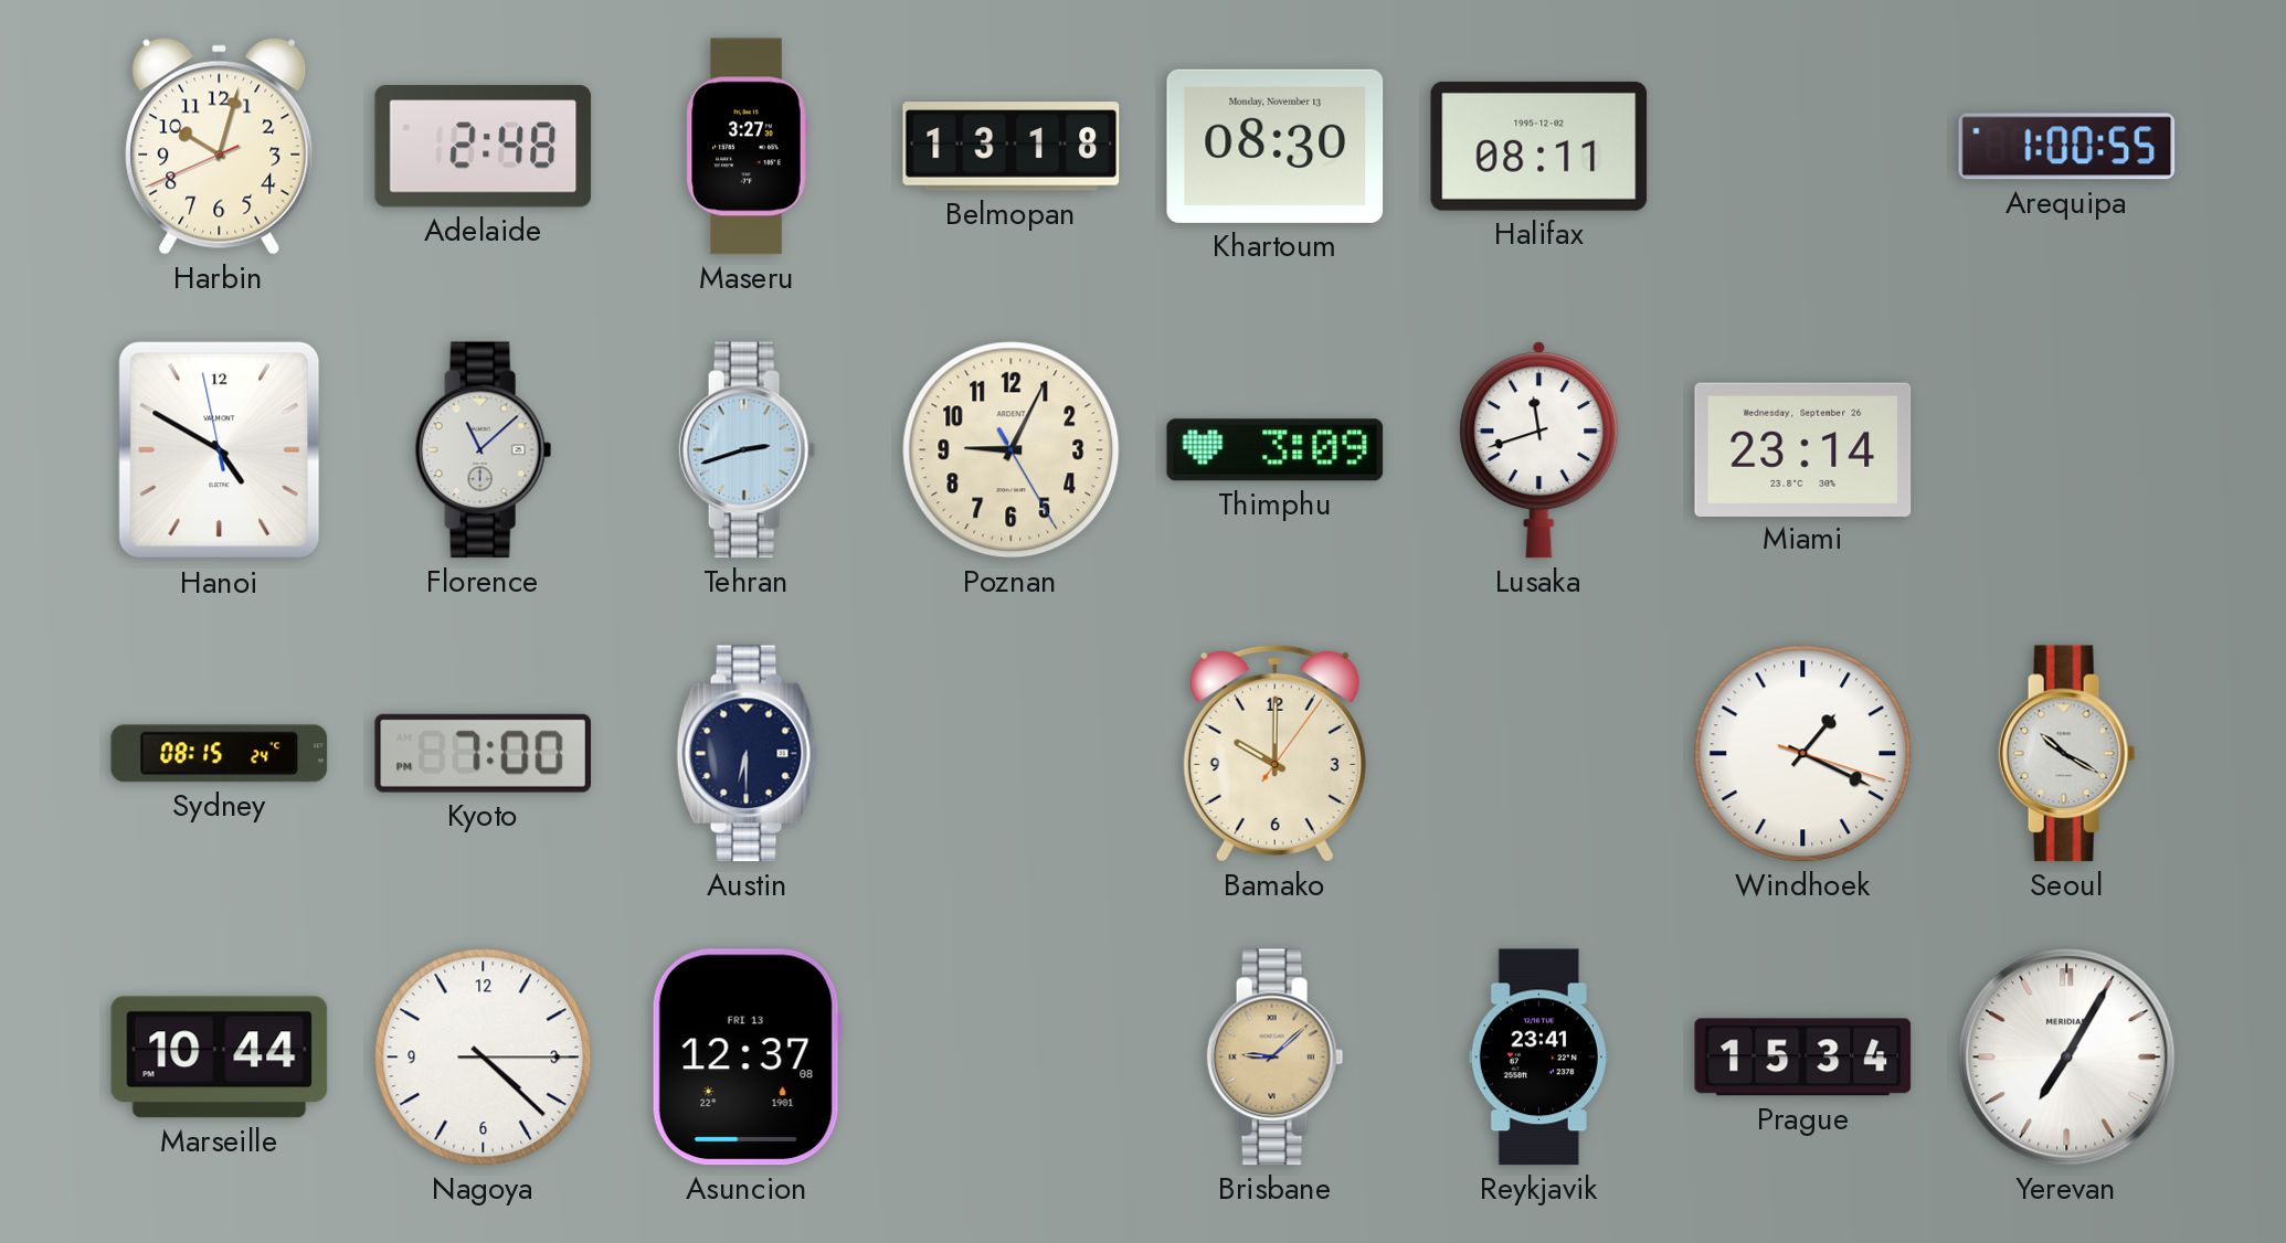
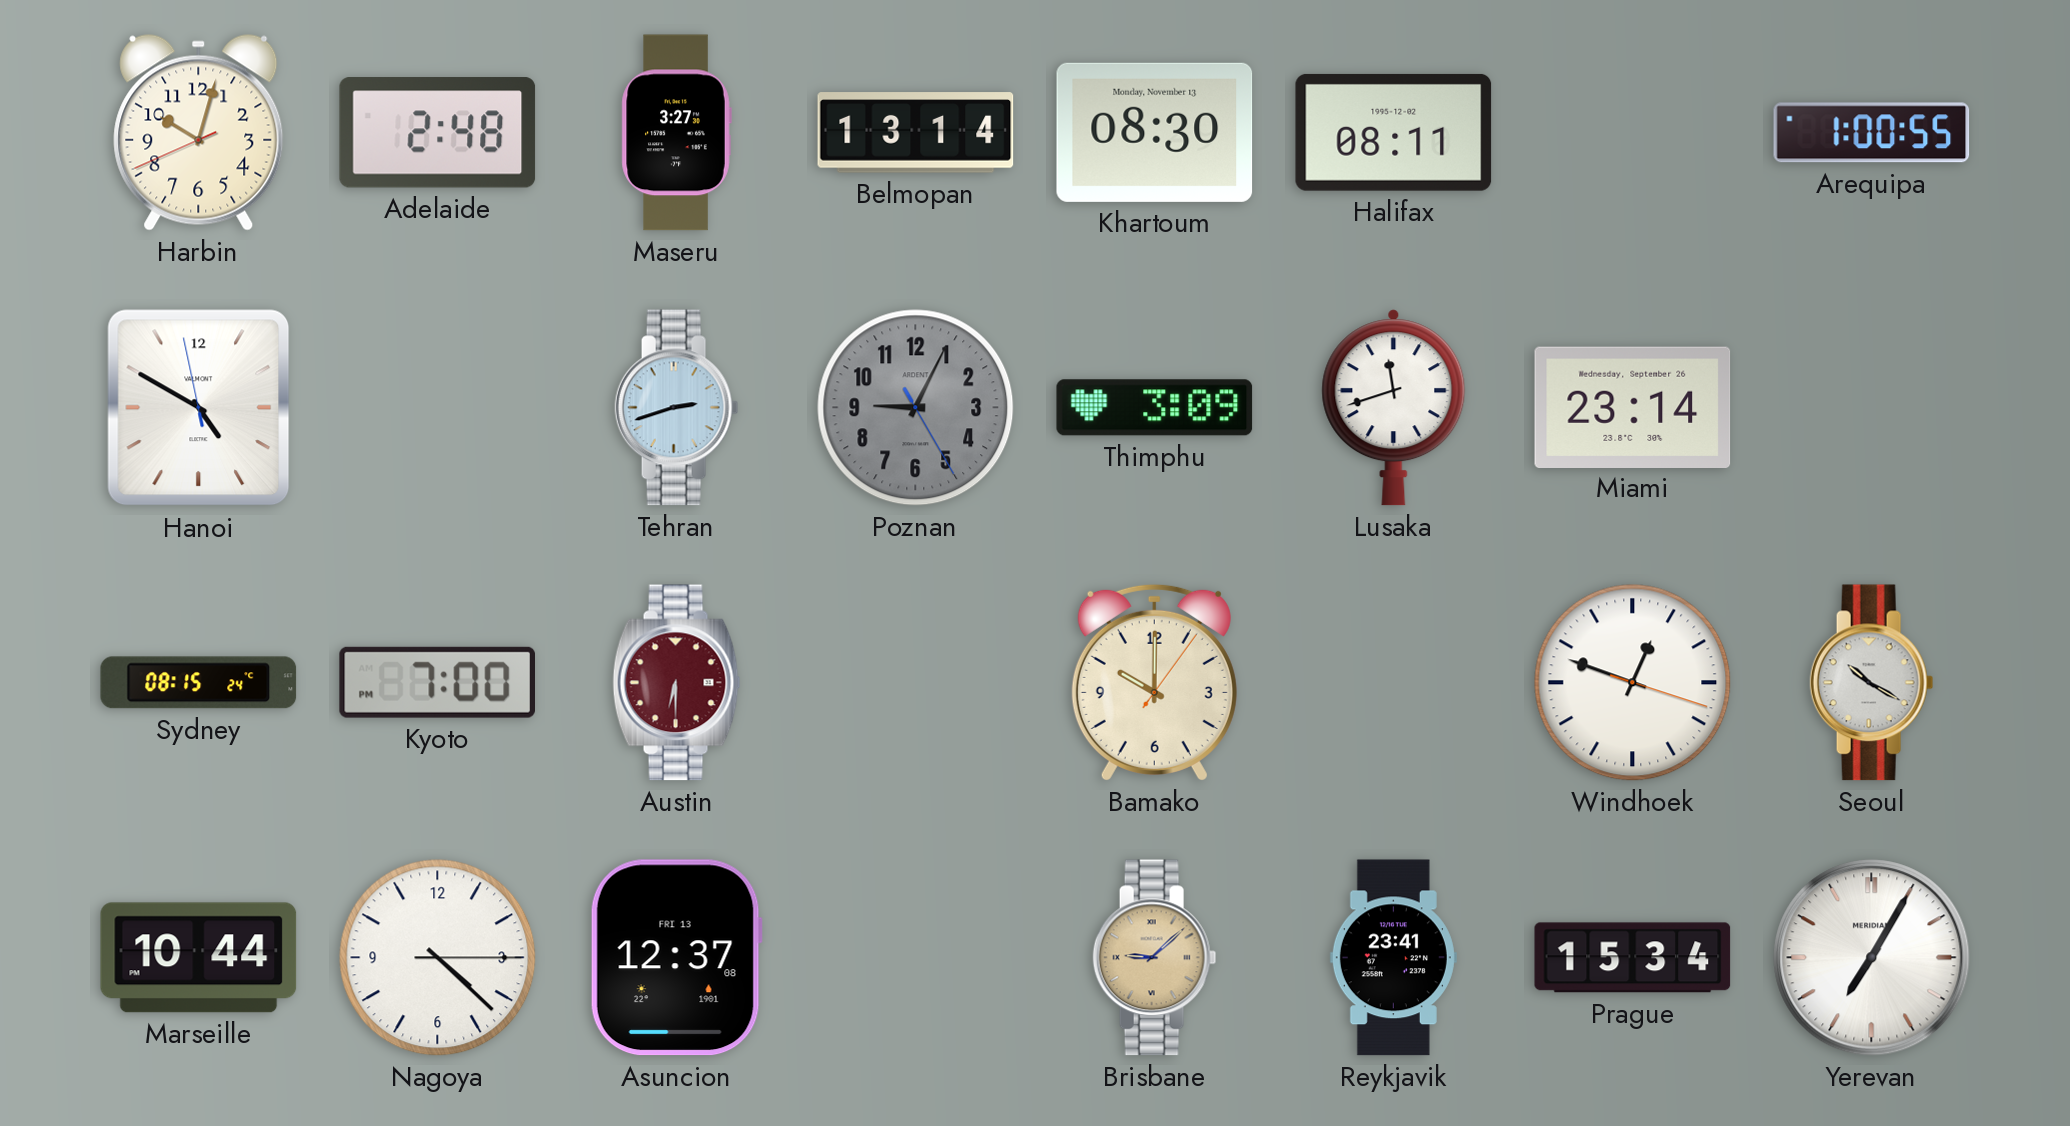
Belmopan: 13:18 -> 13:14
Florence: 11:08 -> none
Poznan dial: cream -> grey
Austin dial: navy -> burgundy
Windhoek: 1:19 -> 12:48
